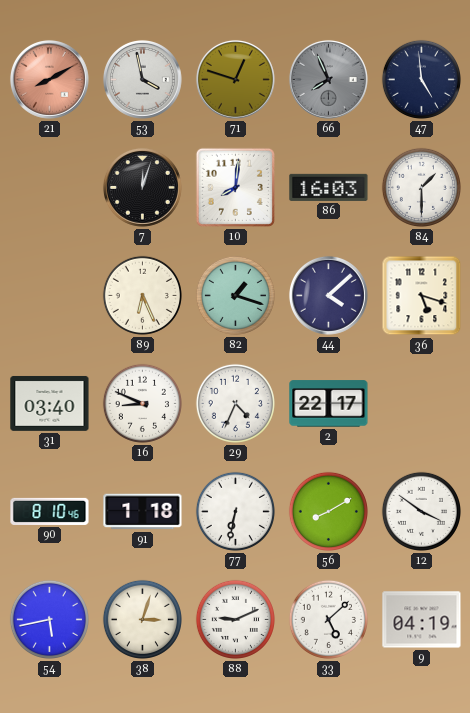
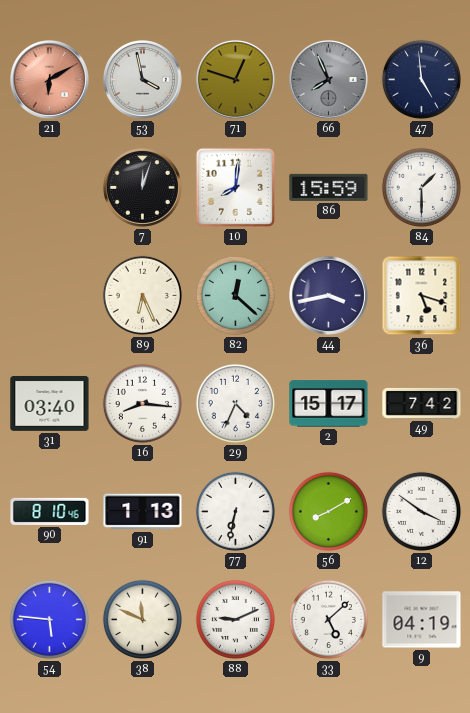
21: 8:10 -> 6:10
86: 16:03 -> 15:59
82: 1:18 -> 12:22
44: 4:08 -> 3:43
16: 8:49 -> 8:16
2: 22:17 -> 15:17
49: none -> 7:42
91: 1:18 -> 1:13
54: 5:43 -> 5:46
38: 3:03 -> 11:49
